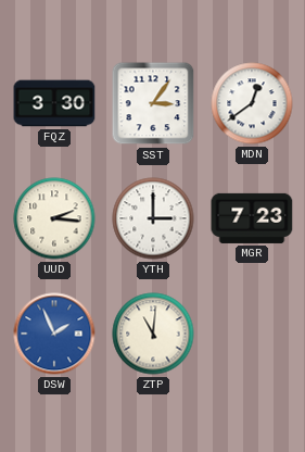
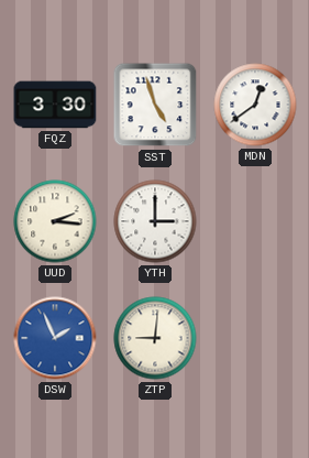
SST: 3:06 -> 4:57
MGR: 7:23 -> none
ZTP: 11:01 -> 9:01
